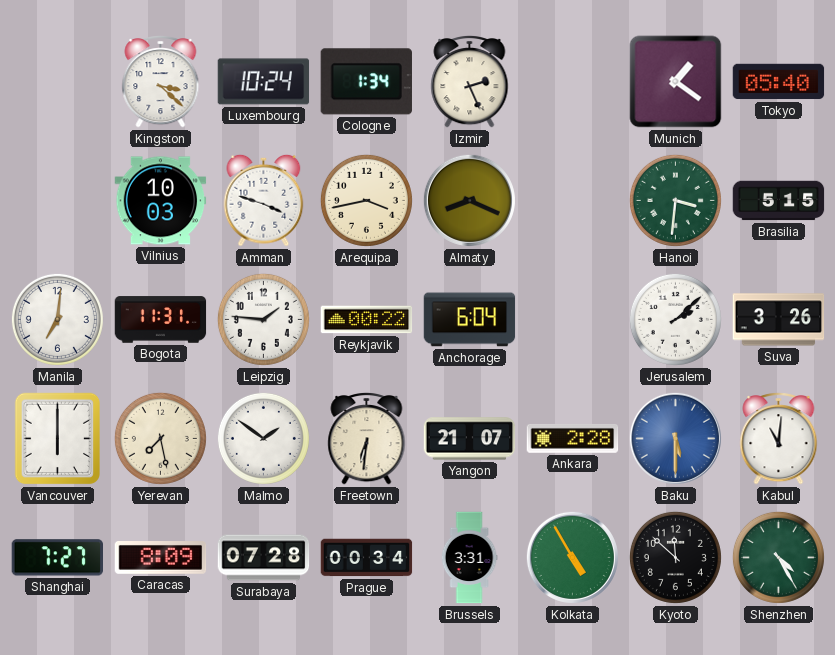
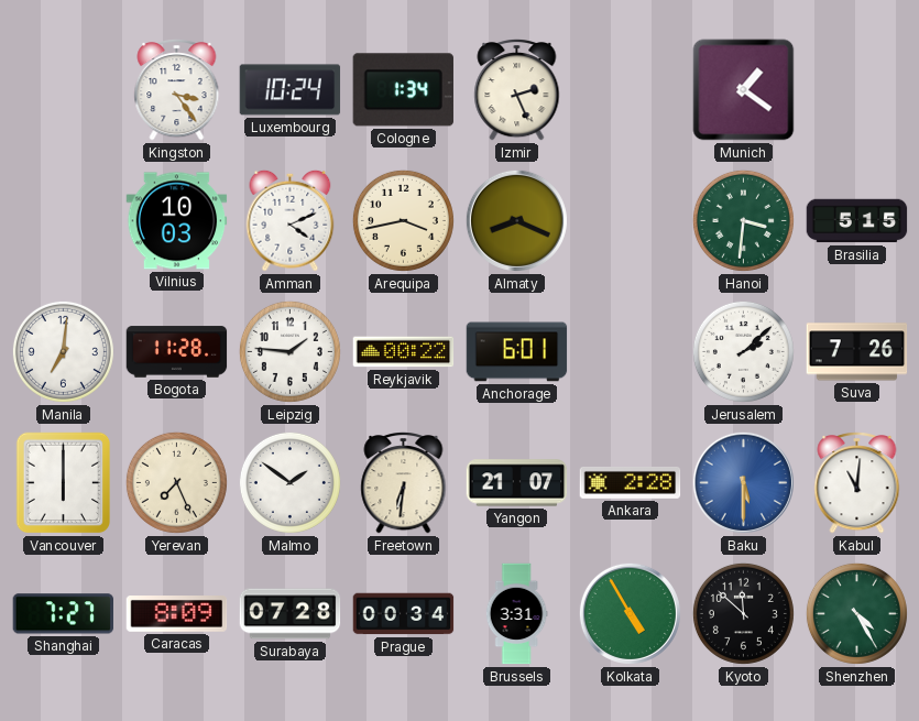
Kingston: 3:22 -> 3:24
Tokyo: 05:40 -> none
Amman: 3:48 -> 4:11
Bogota: 11:31 -> 11:28
Anchorage: 6:04 -> 6:01
Suva: 3:26 -> 7:26
Yerevan: 7:28 -> 7:26
